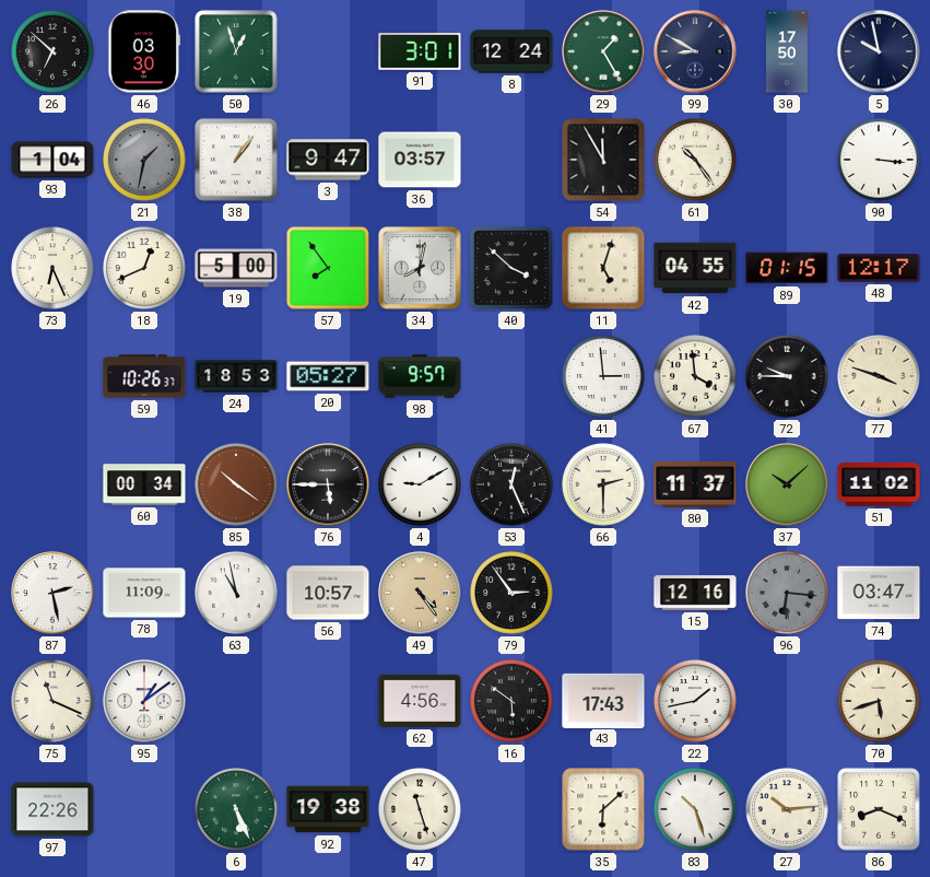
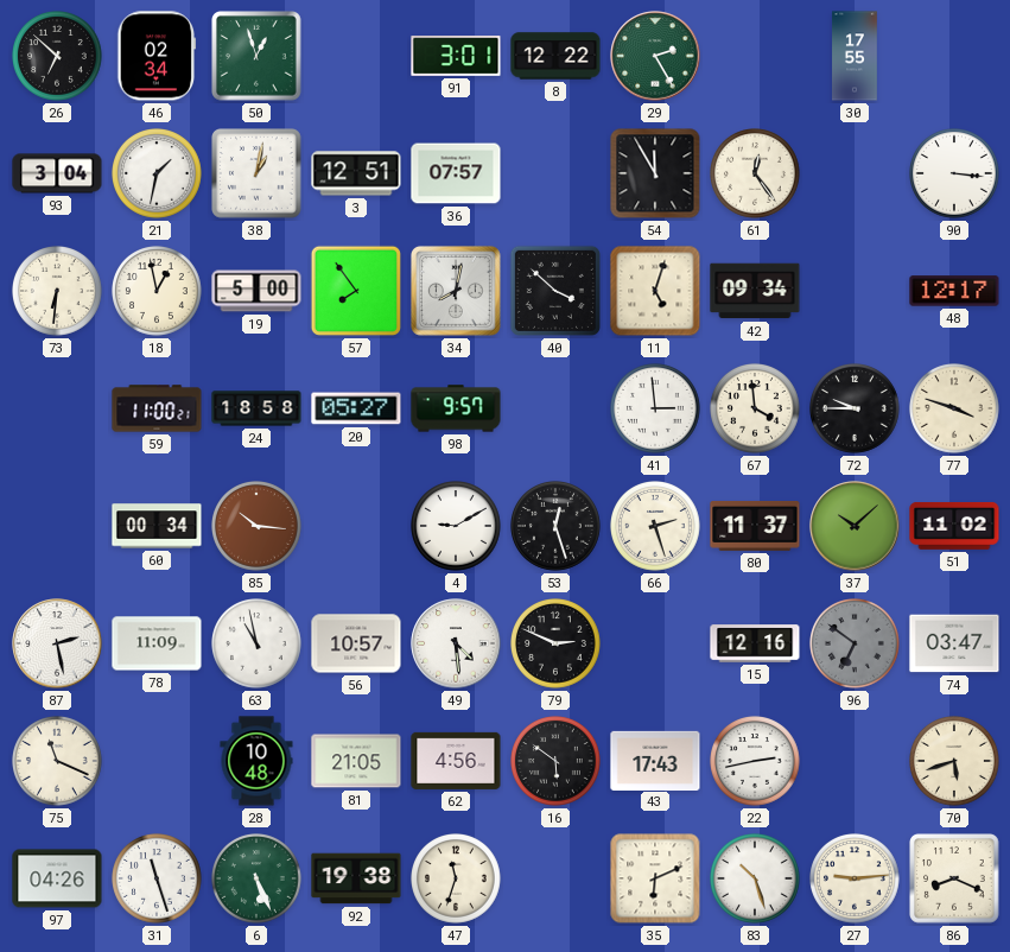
46: 03:30 -> 02:34
8: 12:24 -> 12:22
29: 1:25 -> 2:25
99: 8:50 -> none
30: 17:50 -> 17:55
5: 9:58 -> none
93: 1:04 -> 3:04
21 dial: grey -> white
38: 1:06 -> 1:02
3: 9:47 -> 12:51
36: 03:57 -> 07:57
61: 10:24 -> 12:24
73: 6:26 -> 6:31
18: 12:41 -> 12:58
42: 04:55 -> 09:34
89: 01:15 -> none
59: 10:26 -> 11:00
24: 18:53 -> 18:58
85: 10:21 -> 10:16
76: 5:45 -> none
53: 12:26 -> 12:27
66: 2:30 -> 2:27
49: 4:24 -> 4:29
49 dial: champagne -> white
79: 2:54 -> 2:49
96: 6:16 -> 6:51
95: 1:09 -> none
28: none -> 10:48
81: none -> 21:05
22: 1:43 -> 2:43
97: 22:26 -> 04:26
31: none -> 11:27
47: 11:27 -> 11:33
35: 6:08 -> 6:11
27: 10:14 -> 9:14
